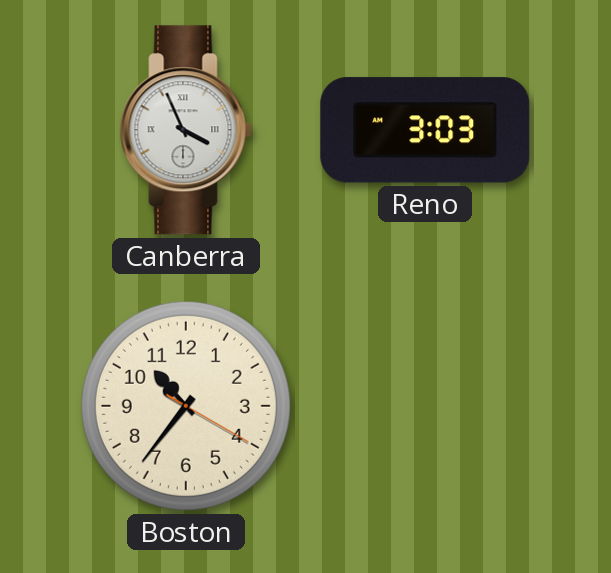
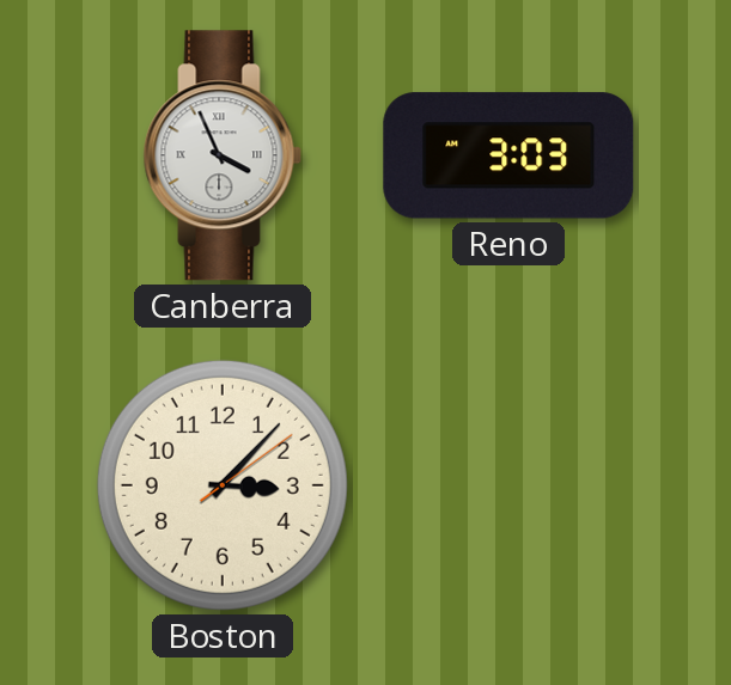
Boston: 10:36 -> 3:07
